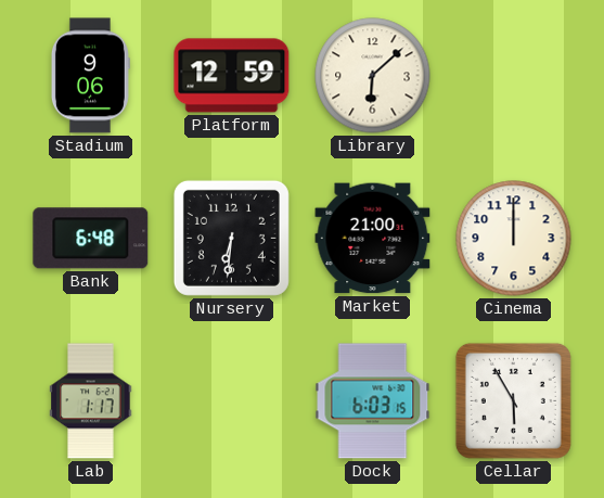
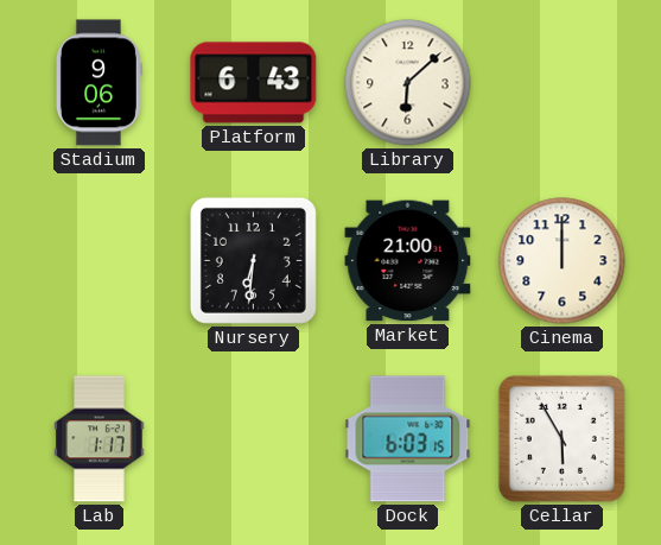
Platform: 12:59 -> 6:43
Bank: 6:48 -> none
